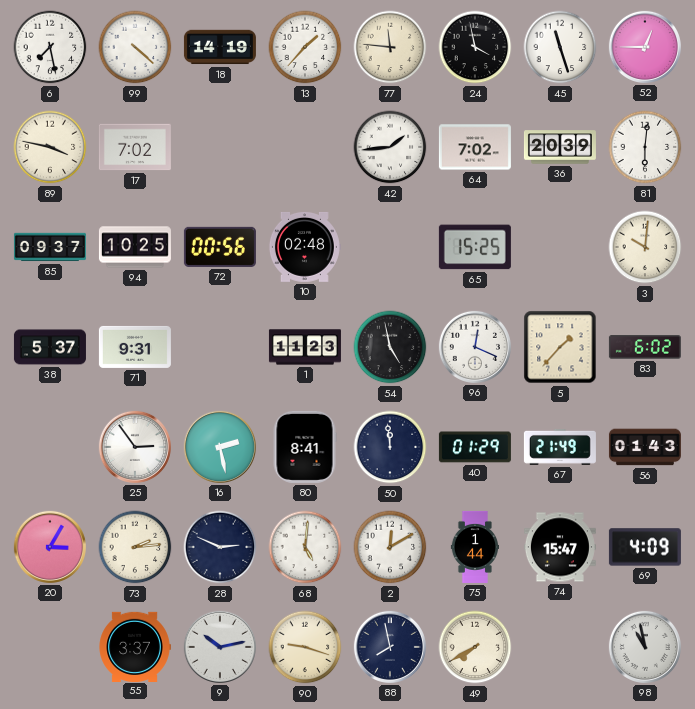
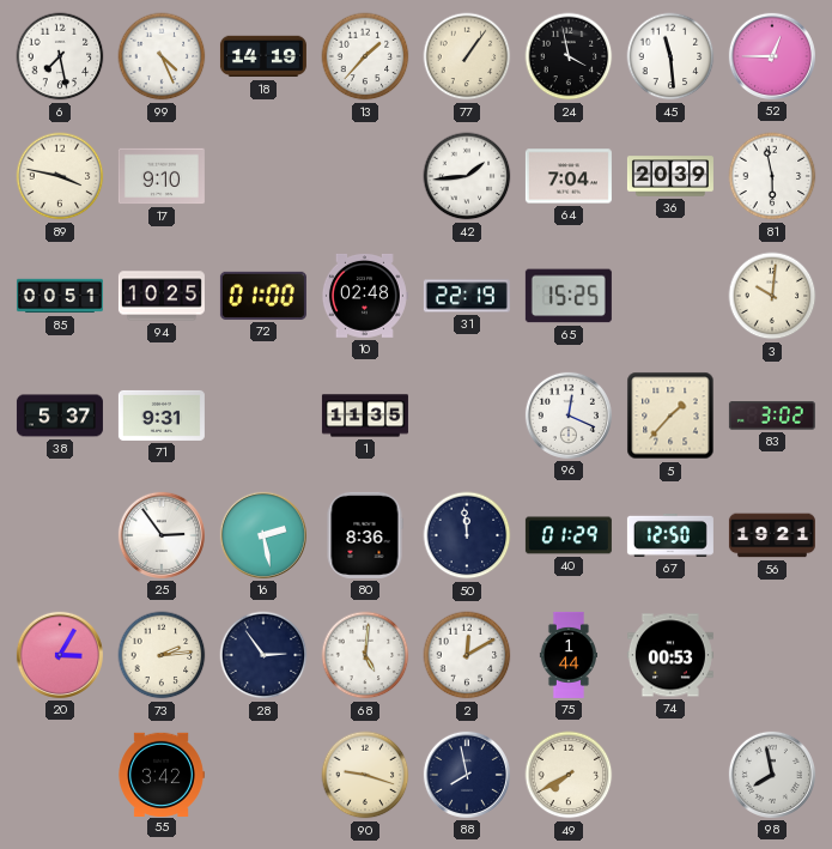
99: 4:22 -> 4:26
77: 11:46 -> 1:06
45: 11:27 -> 11:29
17: 7:02 -> 9:10
64: 7:02 -> 7:04
81: 6:01 -> 5:58
85: 09:37 -> 00:51
72: 00:56 -> 01:00
31: none -> 22:19
1: 11:23 -> 11:35
54: 4:58 -> none
83: 6:02 -> 3:02
80: 8:41 -> 8:36
67: 21:49 -> 12:50
56: 01:43 -> 19:21
28: 2:49 -> 2:54
74: 15:47 -> 00:53
69: 4:09 -> none
55: 3:37 -> 3:42
9: 10:13 -> none
98: 10:58 -> 7:58
